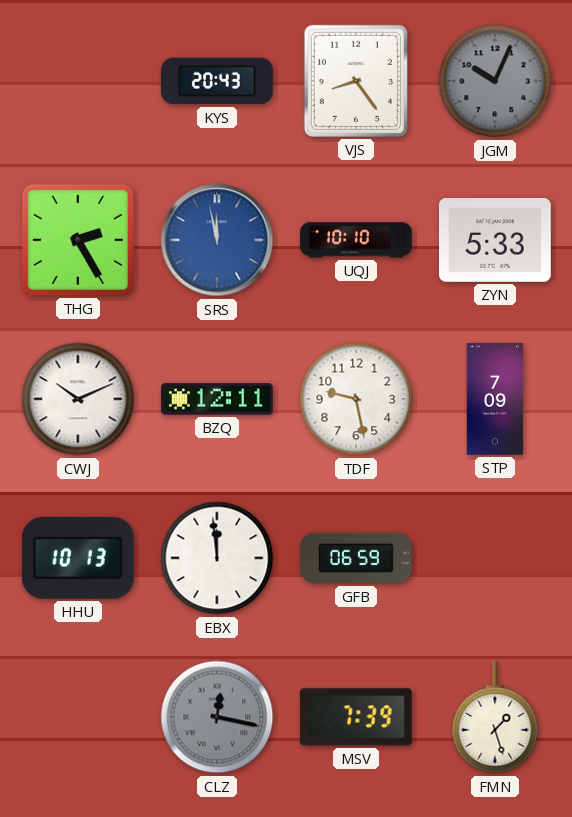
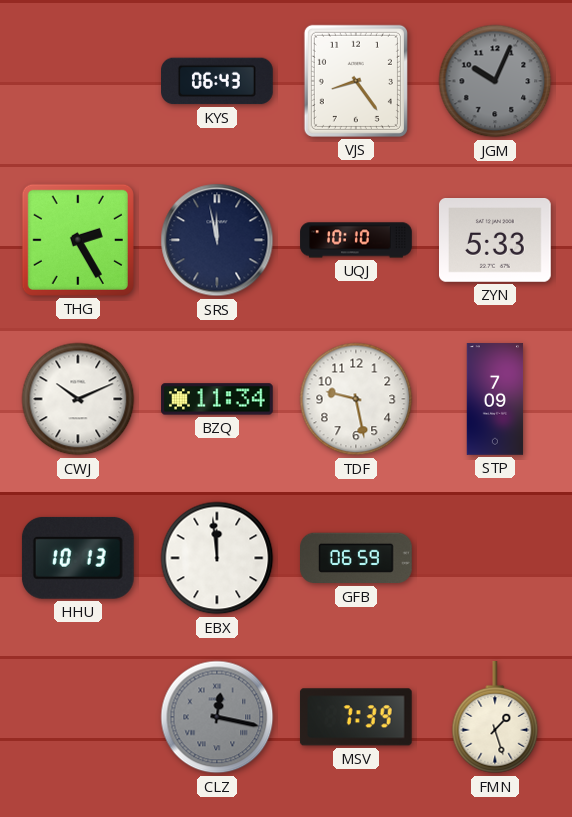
KYS: 20:43 -> 06:43
SRS dial: blue -> navy
BZQ: 12:11 -> 11:34
